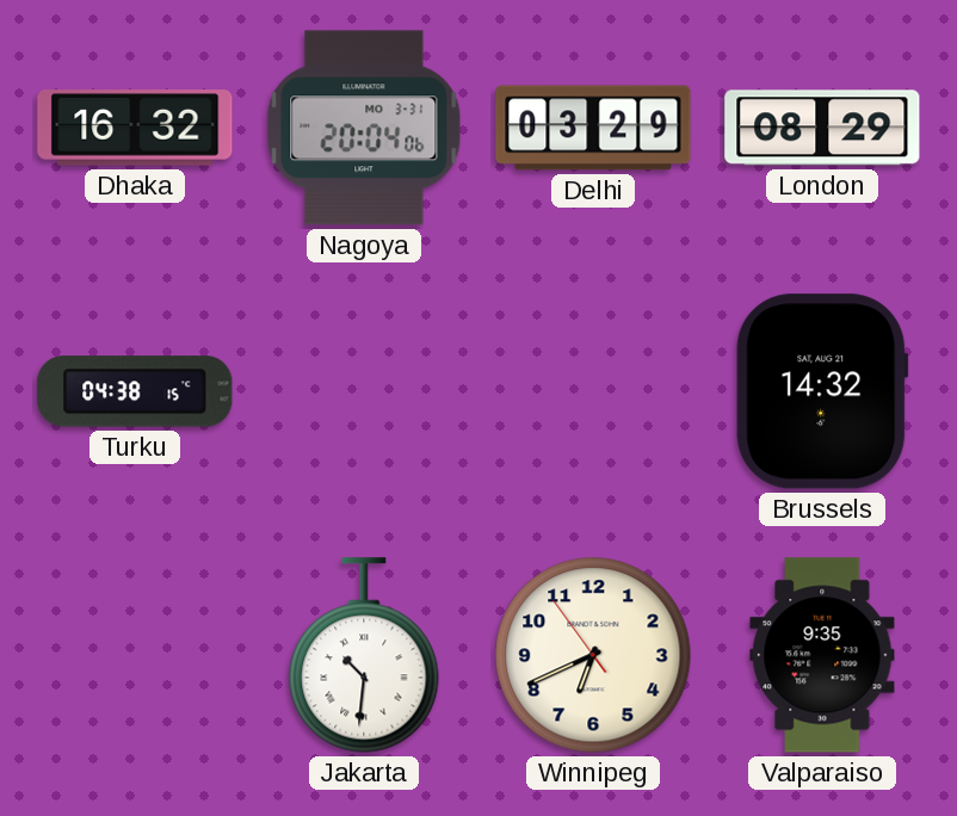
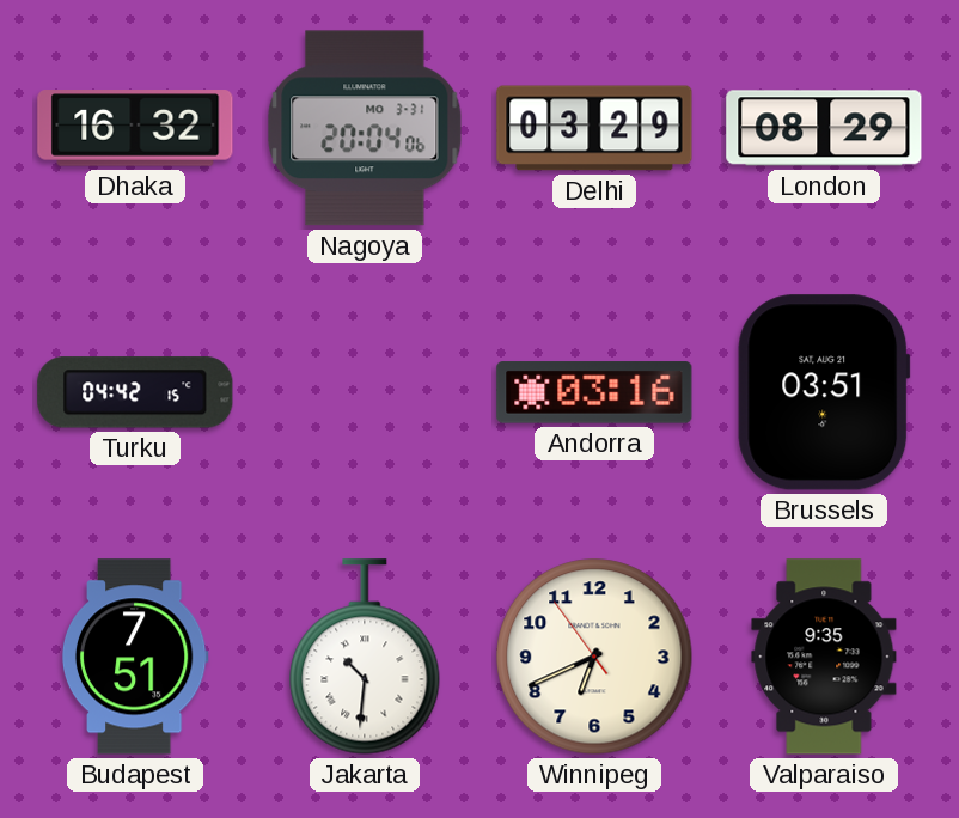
Turku: 04:38 -> 04:42
Andorra: none -> 03:16
Brussels: 14:32 -> 03:51
Budapest: none -> 7:51
